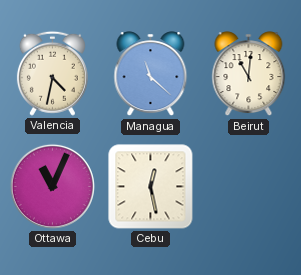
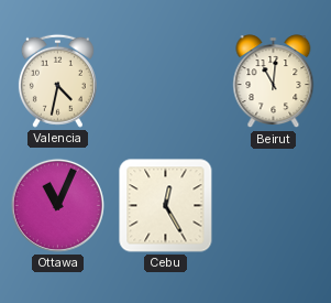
Managua: 11:22 -> none
Cebu: 12:28 -> 12:25
